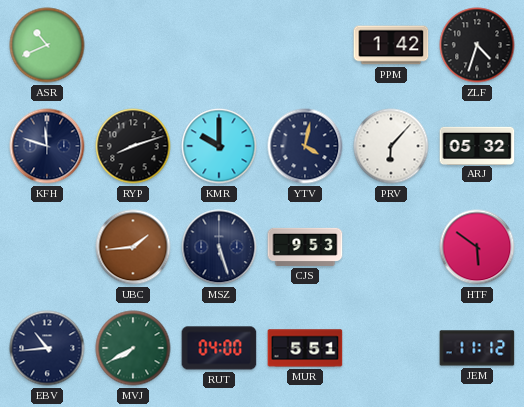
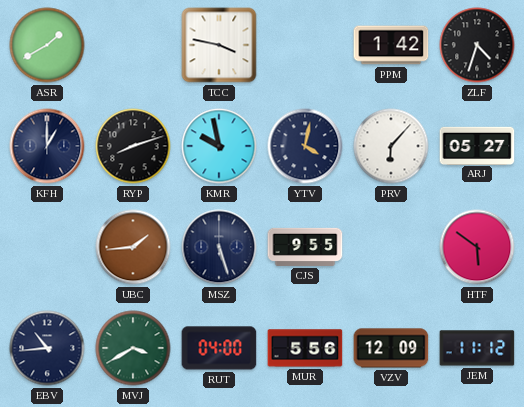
ASR: 10:41 -> 1:40
TCC: none -> 3:47
KFH: 11:48 -> 1:00
KMR: 10:00 -> 9:58
ARJ: 05:32 -> 05:27
CJS: 9:53 -> 9:55
MVJ: 7:40 -> 3:40
MUR: 5:51 -> 5:56
VZV: none -> 12:09
